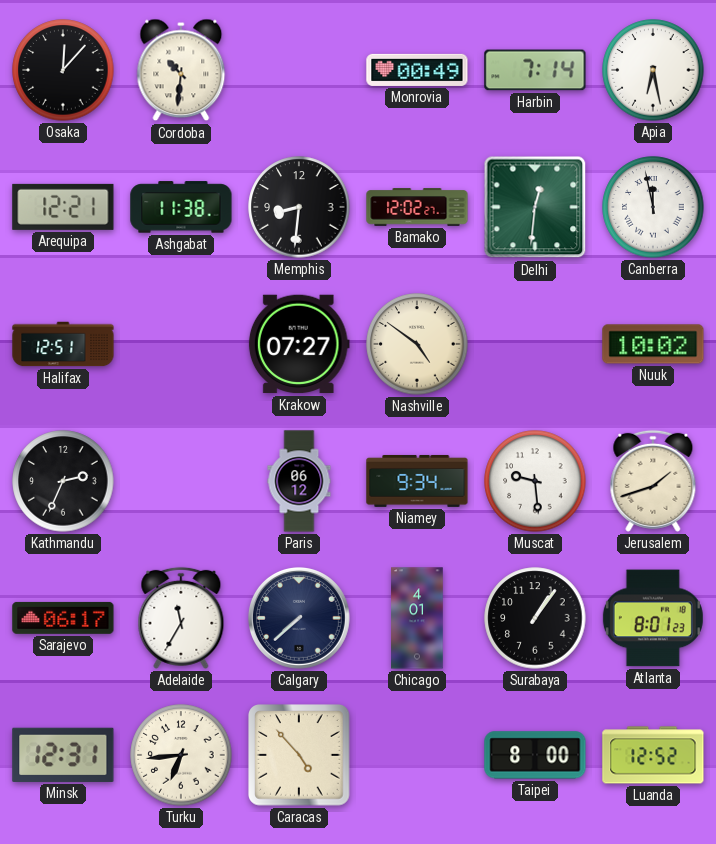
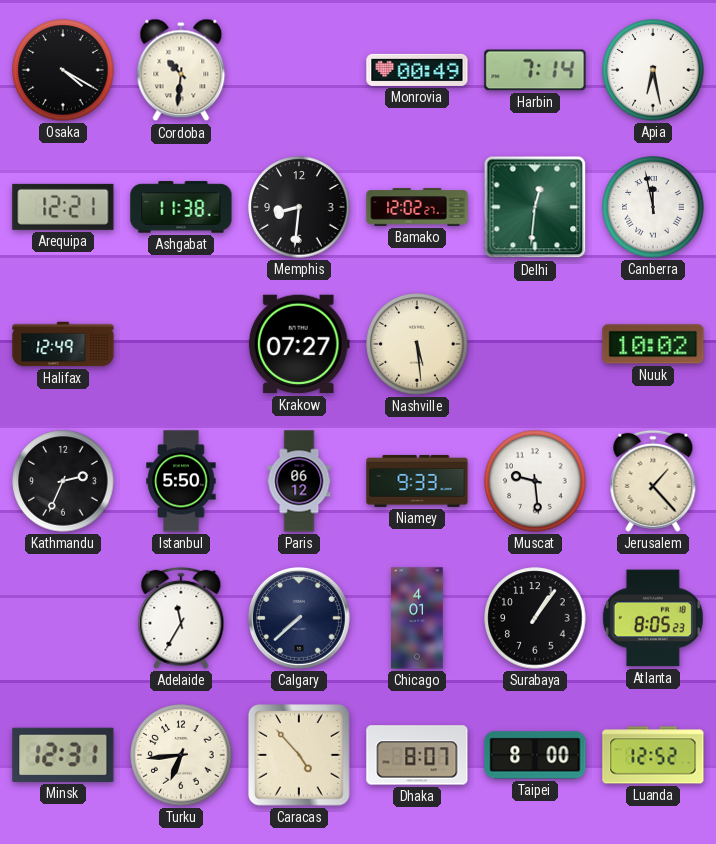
Osaka: 12:07 -> 4:20
Halifax: 12:51 -> 12:49
Nashville: 4:51 -> 5:29
Istanbul: none -> 5:50
Niamey: 9:34 -> 9:33
Jerusalem: 1:42 -> 1:23
Sarajevo: 06:17 -> none
Atlanta: 8:01 -> 8:05
Dhaka: none -> 8:07
